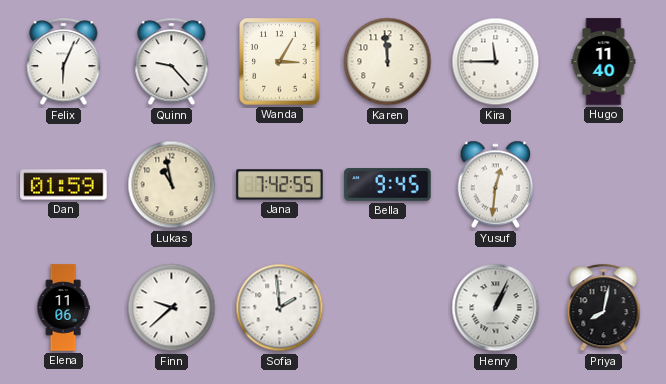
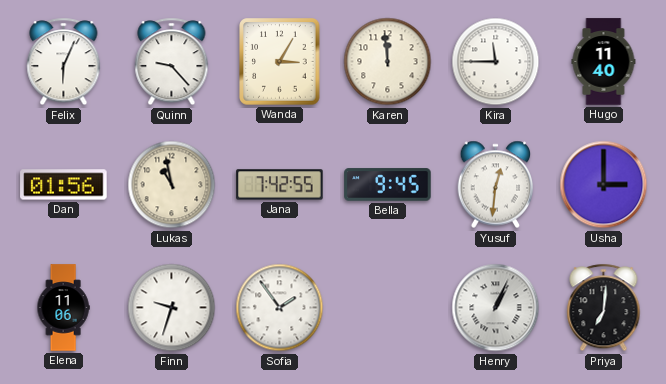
Dan: 01:59 -> 01:56
Usha: none -> 3:00
Finn: 9:38 -> 9:33
Sofia: 1:59 -> 1:54
Priya: 8:02 -> 7:01
